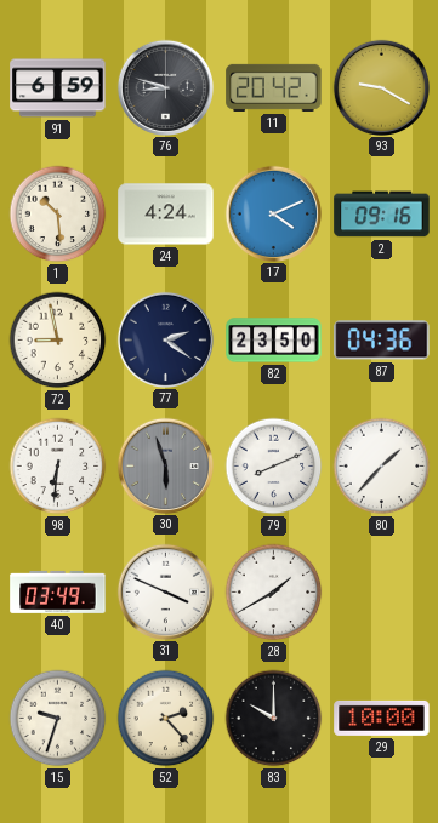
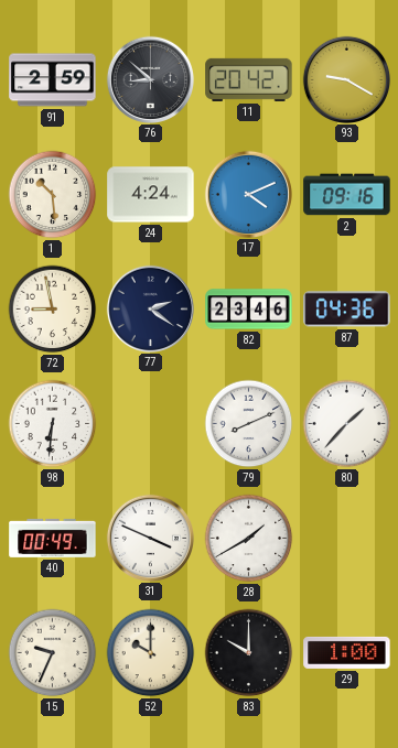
91: 6:59 -> 2:59
76: 8:48 -> 8:52
82: 23:50 -> 23:46
30: 5:57 -> none
40: 03:49 -> 00:49
15: 9:33 -> 9:34
52: 2:23 -> 10:00
29: 10:00 -> 1:00
